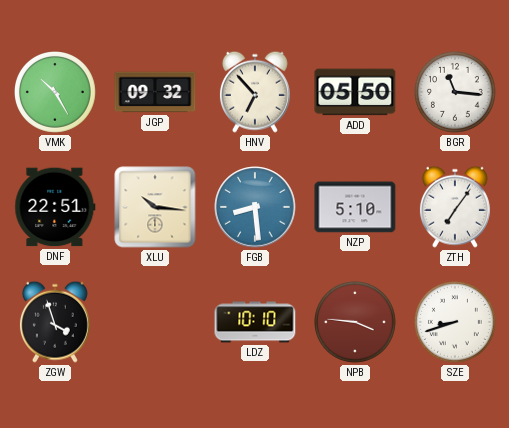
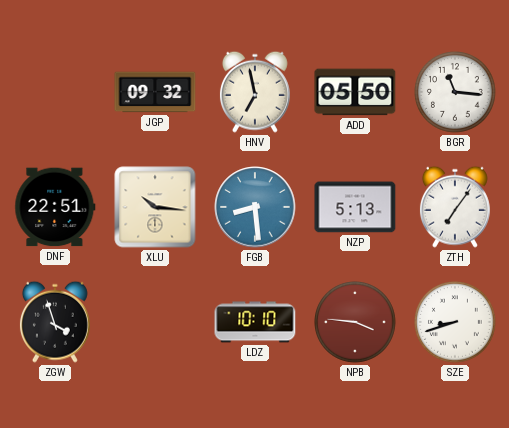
VMK: 10:25 -> none
HNV: 6:53 -> 6:58
NZP: 5:10 -> 5:13
